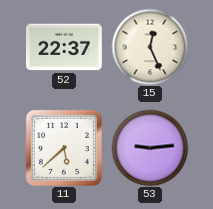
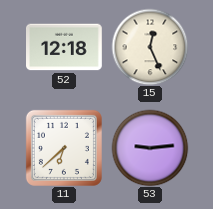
52: 22:37 -> 12:18
11: 5:38 -> 6:38
